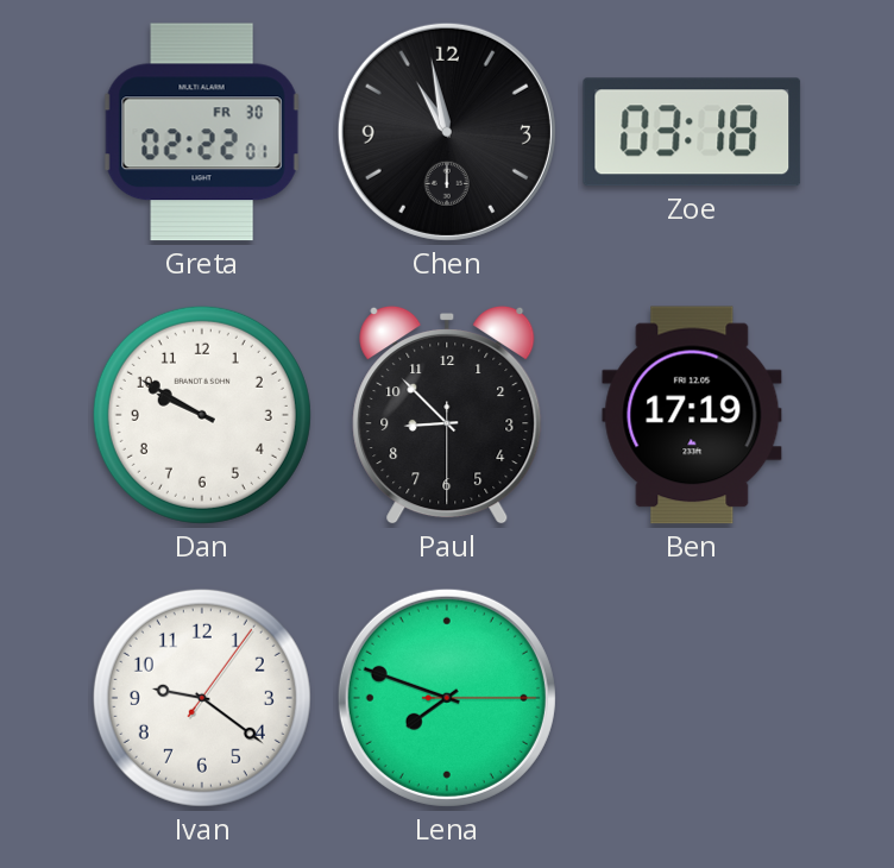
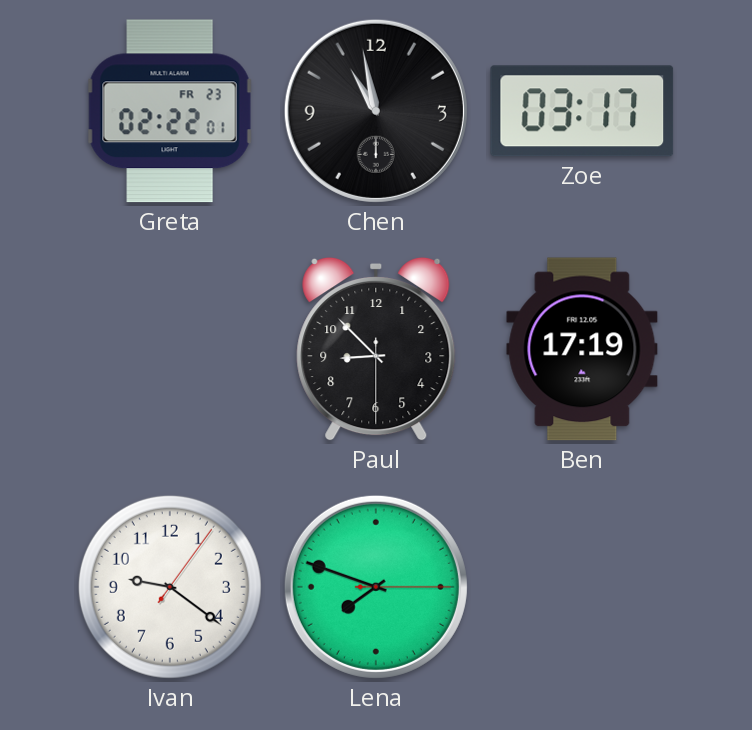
Greta date: FR 30 -> FR 23
Zoe: 03:18 -> 03:17
Dan: 9:50 -> none
